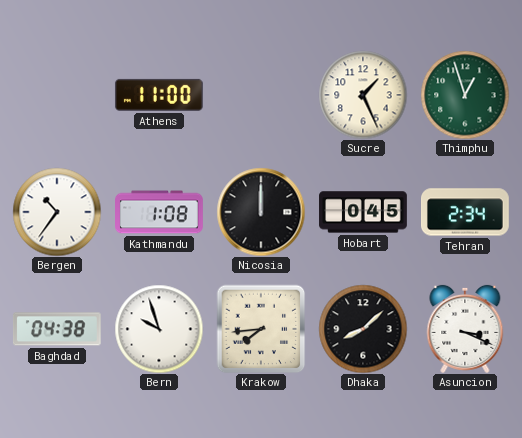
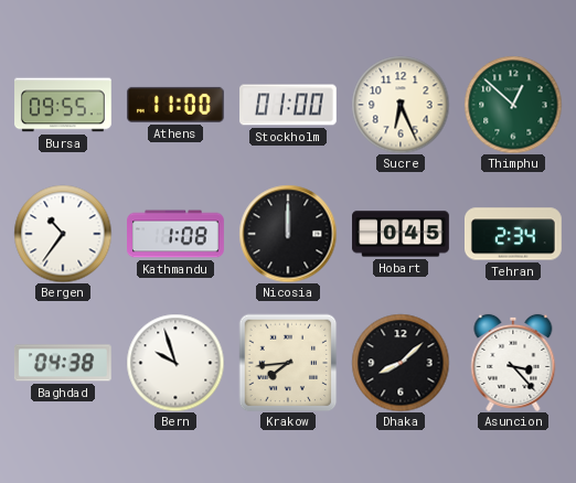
Bursa: none -> 09:55
Stockholm: none -> 01:00
Sucre: 1:26 -> 6:26
Thimphu: 12:57 -> 12:52
Asuncion: 3:19 -> 3:23
